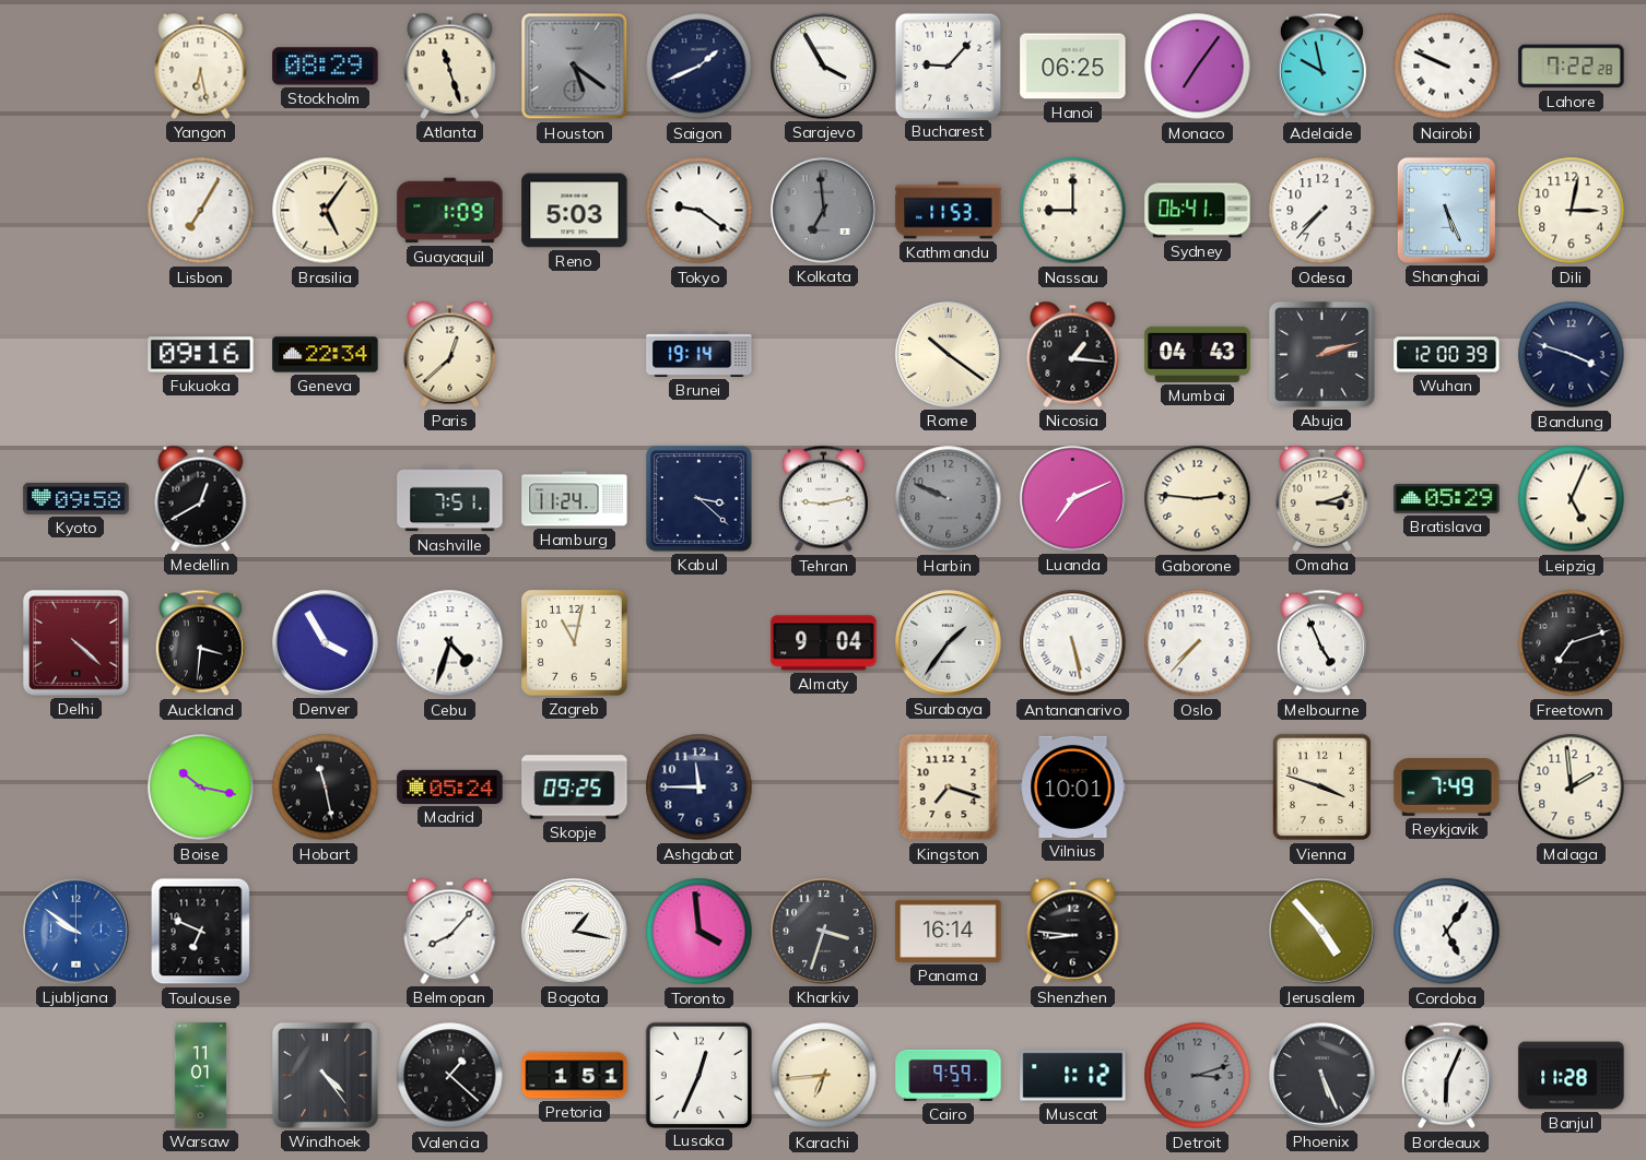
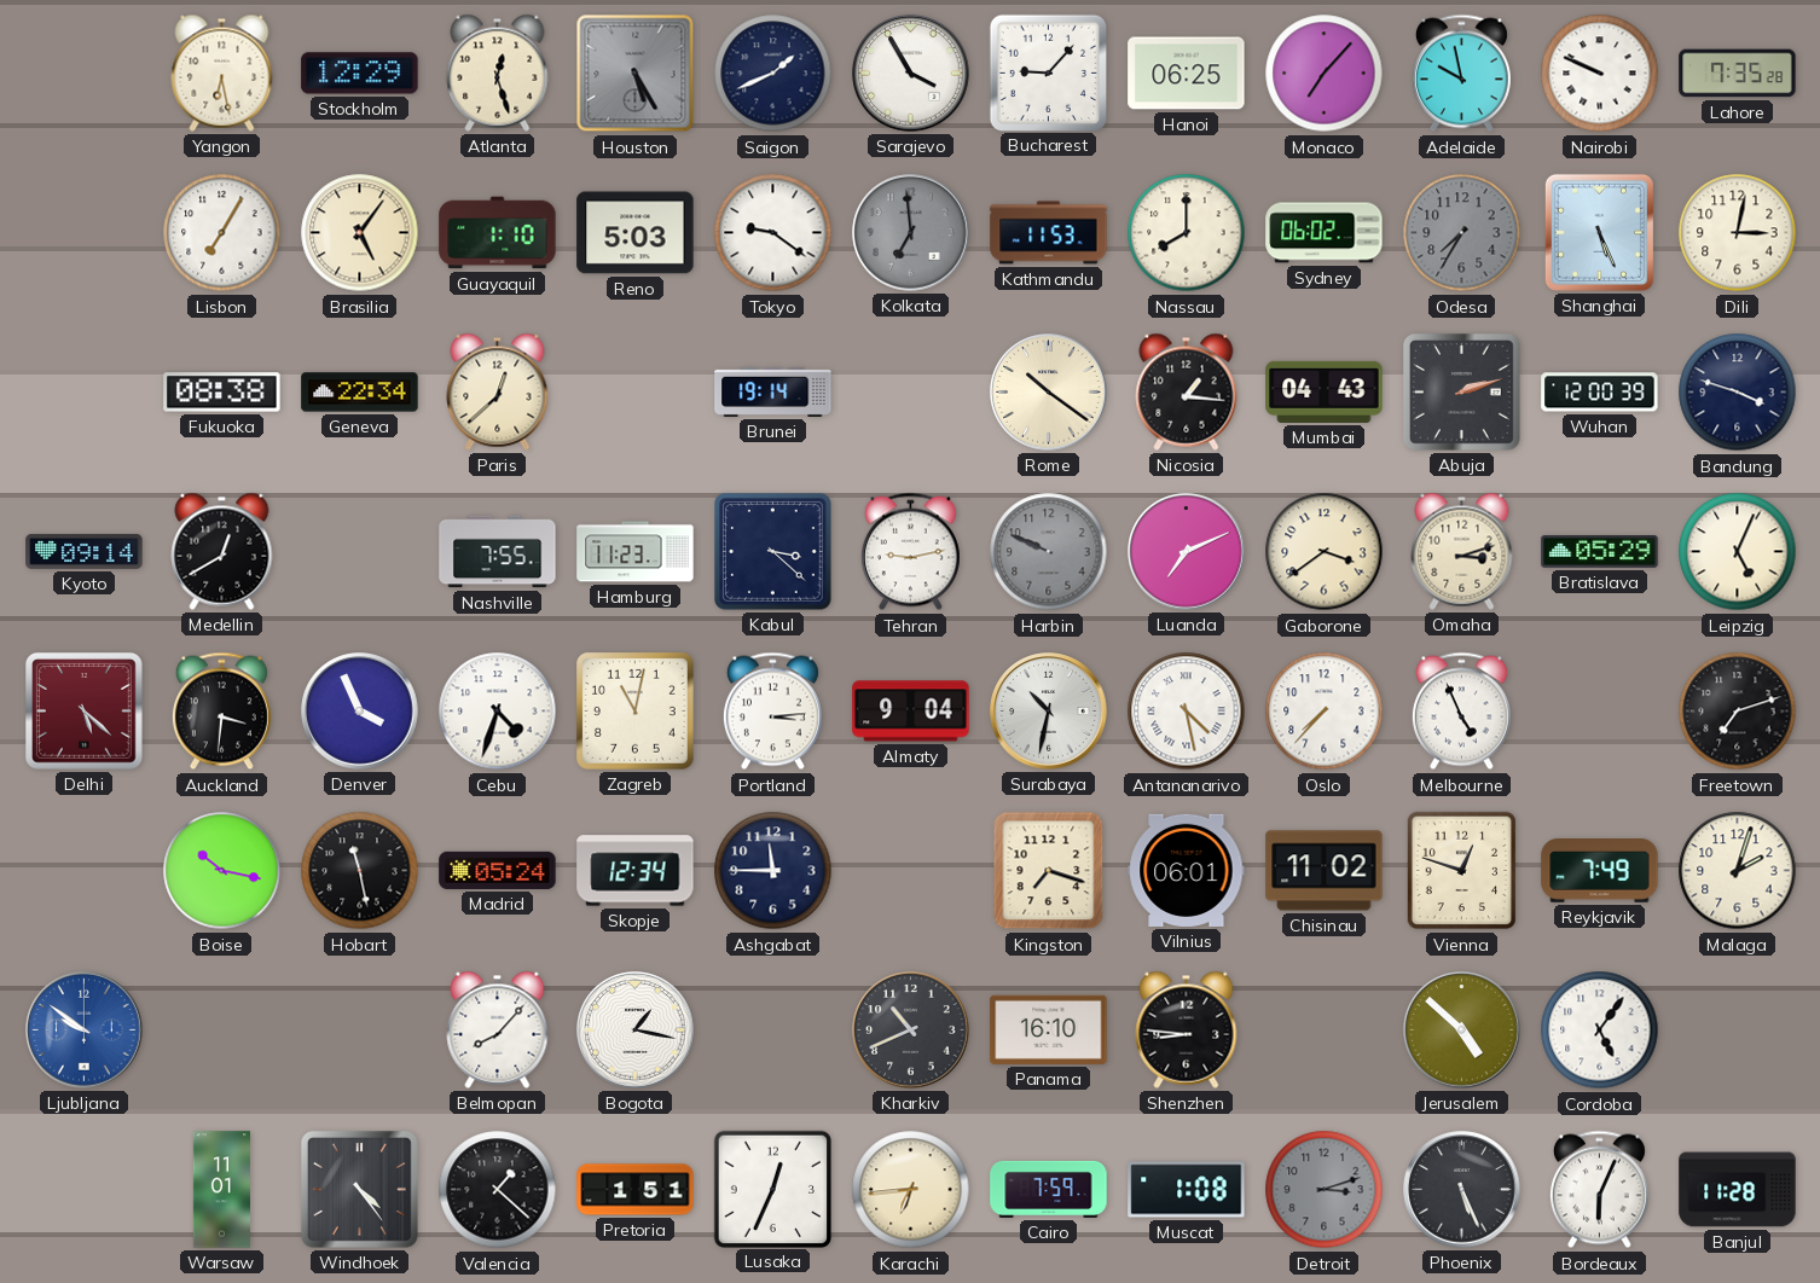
Stockholm: 08:29 -> 12:29
Atlanta: 11:27 -> 12:27
Houston: 5:21 -> 5:25
Monaco: 7:06 -> 7:07
Lahore: 7:22 -> 7:35
Guayaquil: 1:09 -> 1:10
Nassau: 9:00 -> 8:00
Sydney: 06:41 -> 06:02
Odesa: 7:37 -> 7:35
Odesa dial: white -> grey
Fukuoka: 09:16 -> 08:38
Kyoto: 09:58 -> 09:14
Nashville: 7:51 -> 7:55
Hamburg: 11:24 -> 11:23
Gaborone: 2:46 -> 3:39
Delhi: 4:22 -> 5:22
Denver: 3:55 -> 3:56
Portland: none -> 3:14
Surabaya: 1:36 -> 10:32
Antananarivo: 5:28 -> 4:28
Skopje: 09:25 -> 12:34
Vilnius: 10:01 -> 06:01
Chisinau: none -> 11:02
Vienna: 3:48 -> 12:48
Malaga: 1:59 -> 2:03
Toulouse: 6:49 -> none
Toronto: 3:59 -> none
Kharkiv: 3:33 -> 10:41
Panama: 16:14 -> 16:10
Jerusalem: 4:53 -> 4:52
Cairo: 9:59 -> 7:59
Muscat: 1:12 -> 1:08
